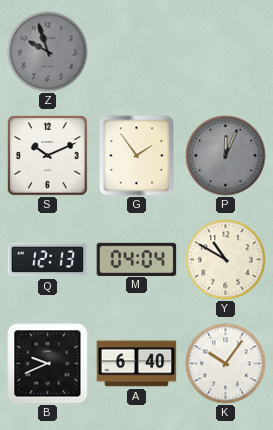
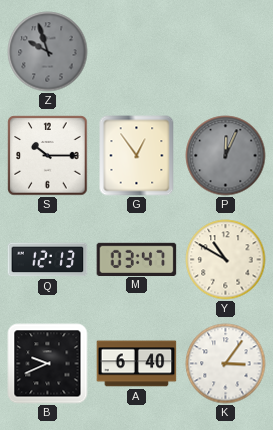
S: 10:11 -> 10:15
G: 1:54 -> 12:54
M: 04:04 -> 03:47
K: 10:06 -> 3:06
